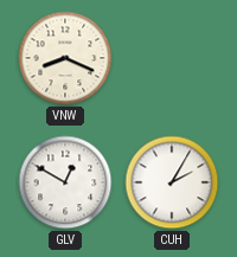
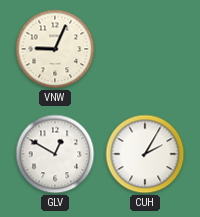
VNW: 8:19 -> 9:04
